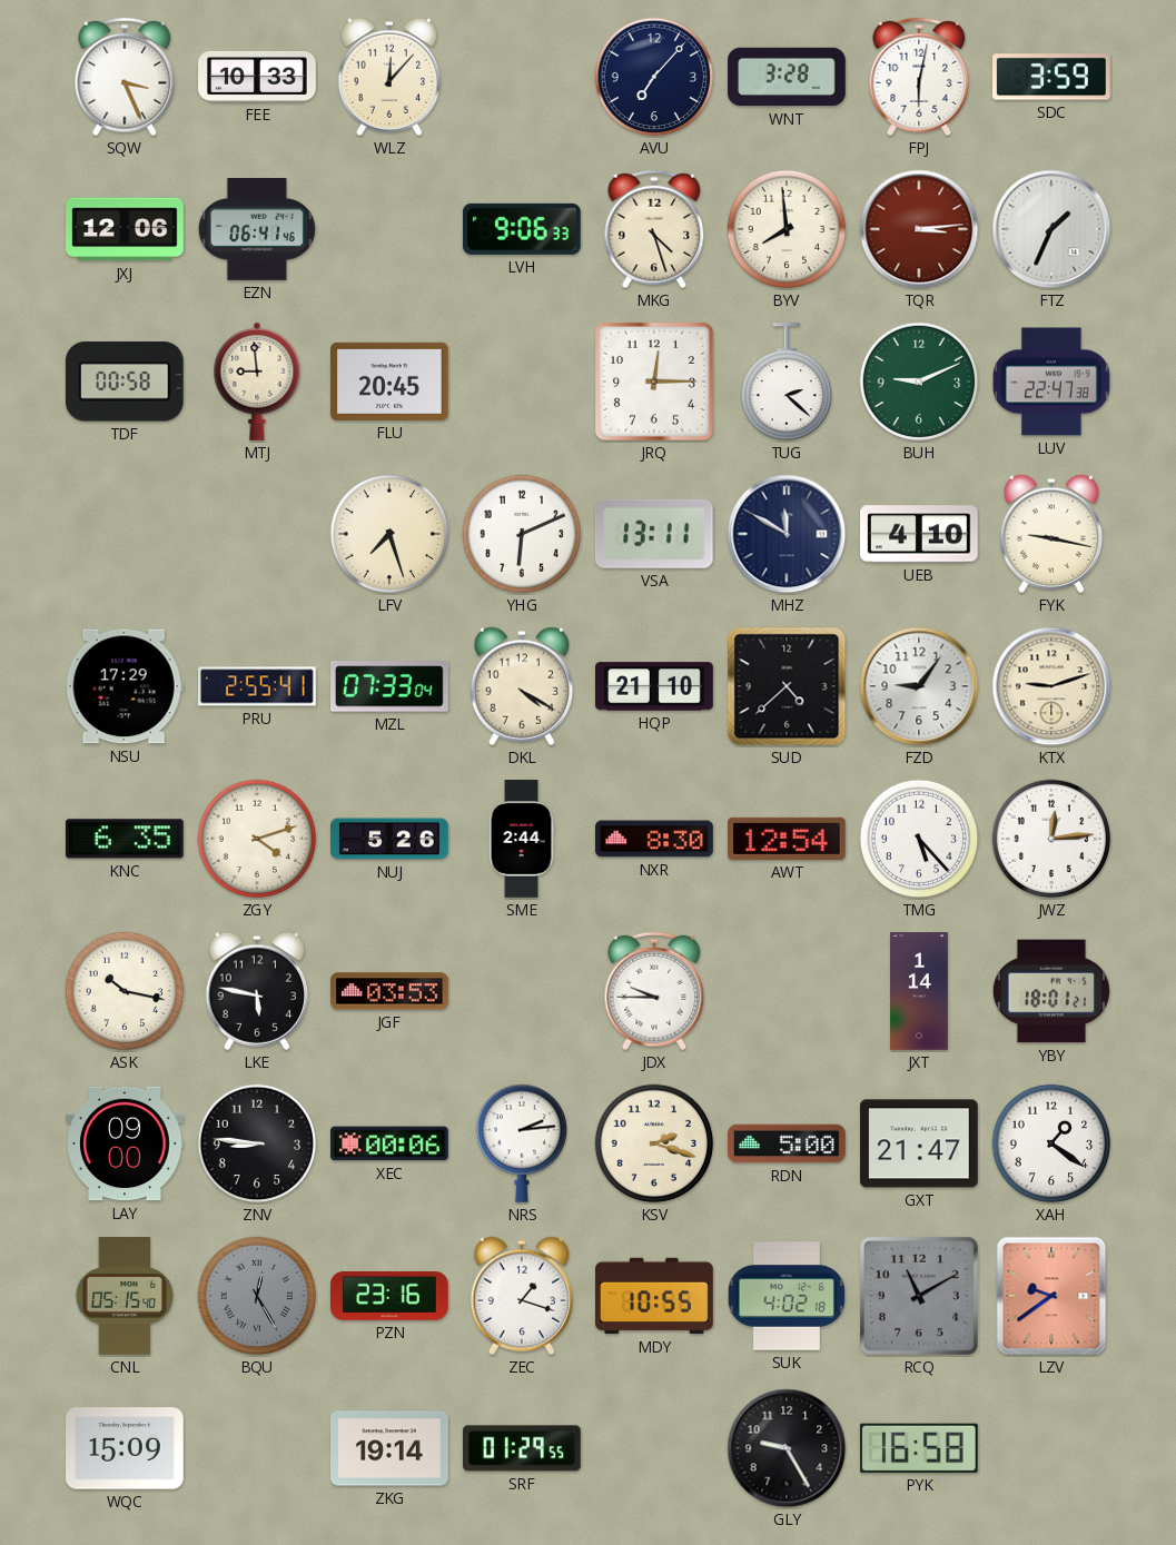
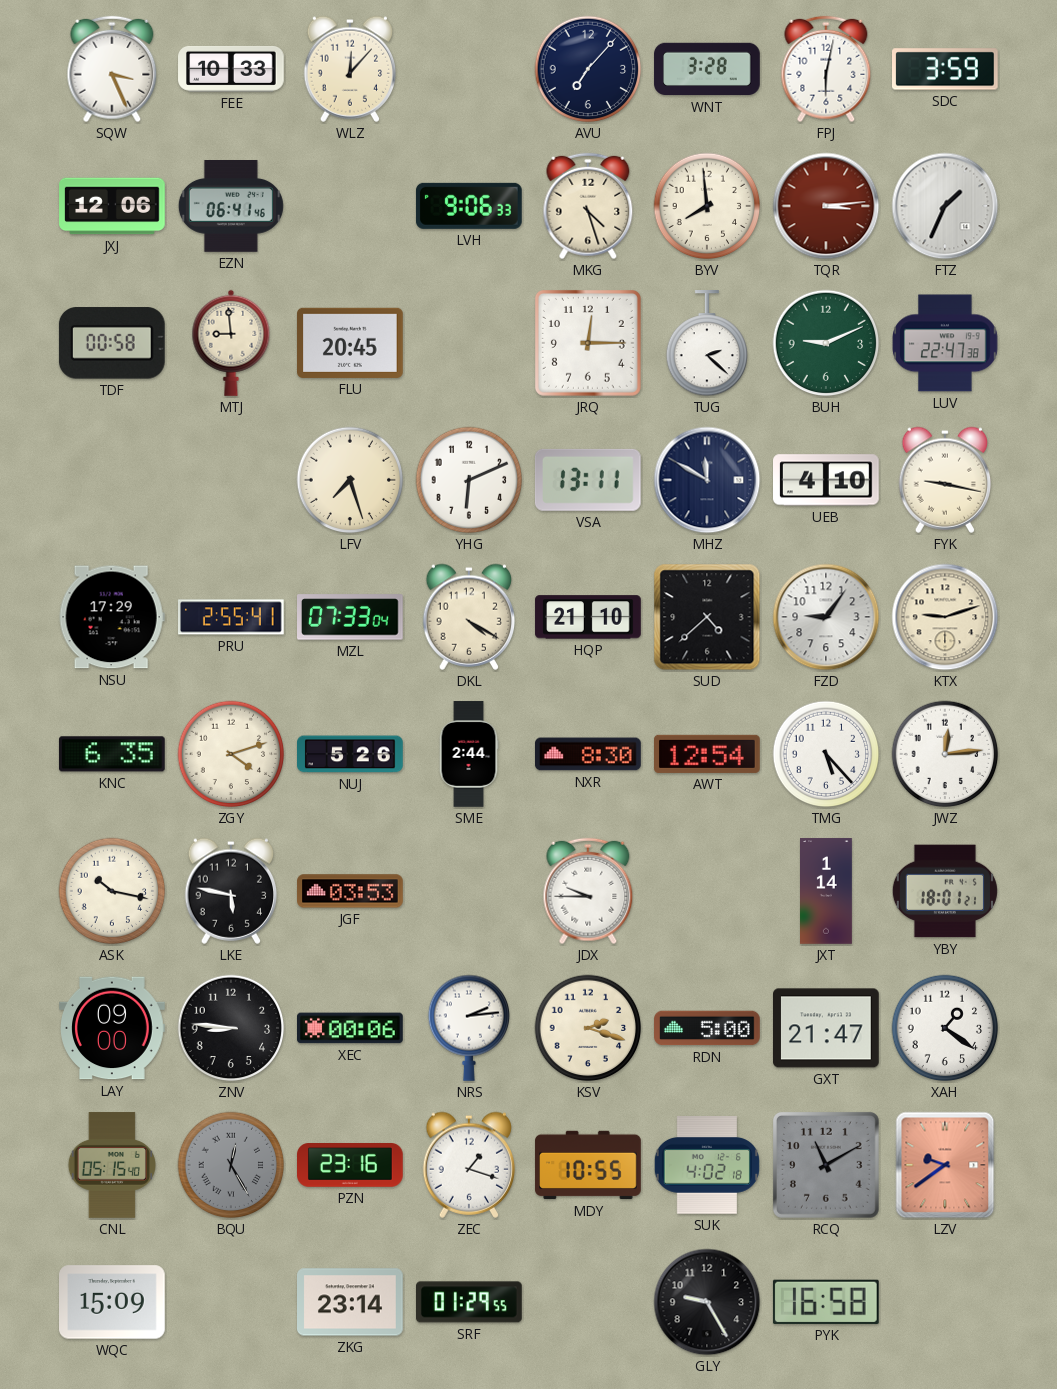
ZKG: 19:14 -> 23:14
